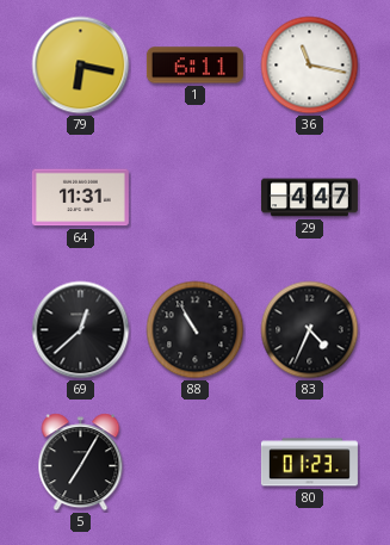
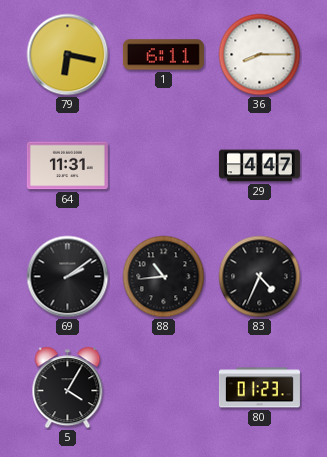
36: 11:17 -> 8:15
69: 12:38 -> 2:09
88: 10:55 -> 10:44
5: 7:05 -> 4:05
